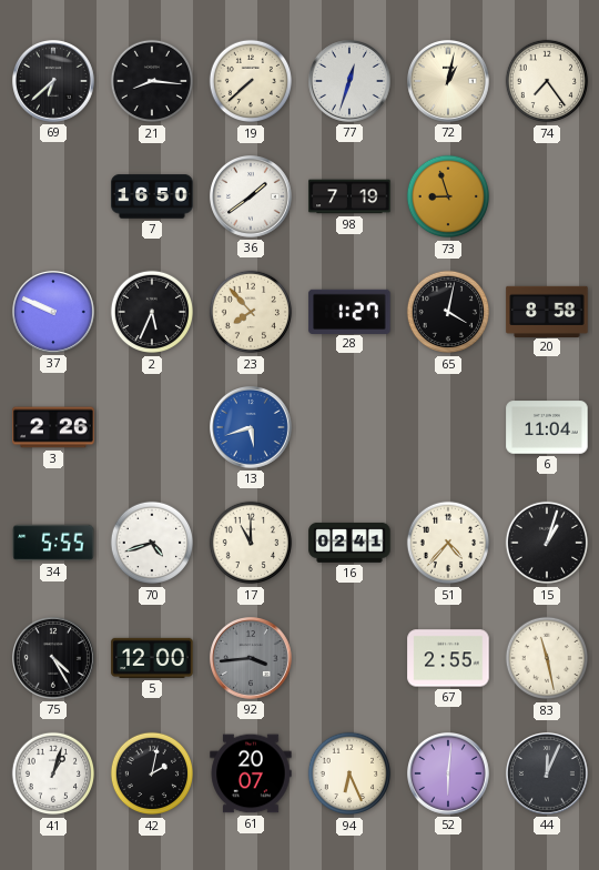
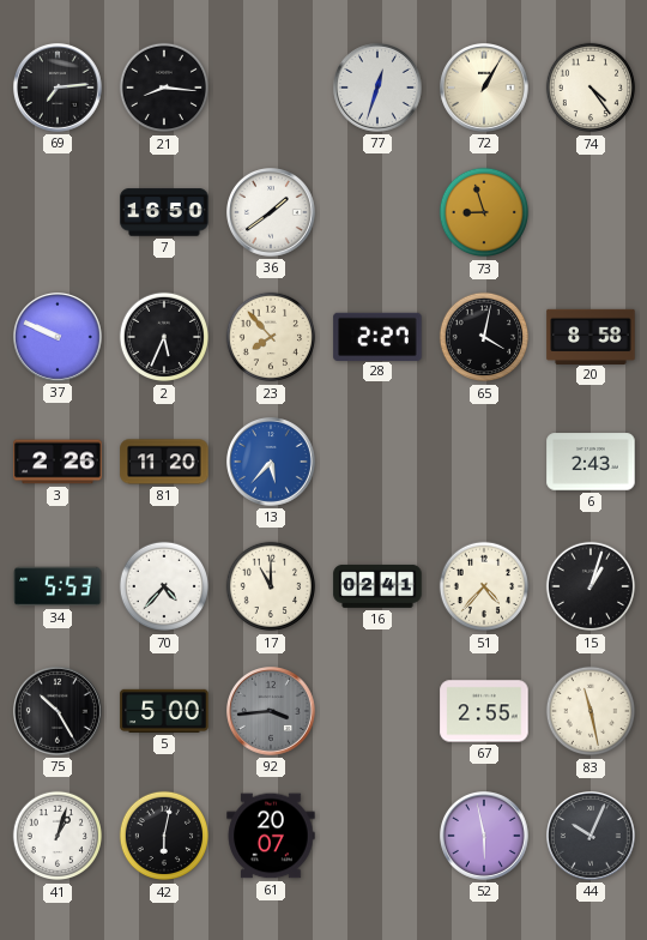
69: 6:38 -> 7:14
19: 7:38 -> none
72: 1:02 -> 1:05
74: 7:24 -> 4:24
98: 7:19 -> none
28: 1:27 -> 2:27
81: none -> 11:20
13: 5:42 -> 5:37
6: 11:04 -> 2:43
34: 5:55 -> 5:53
70: 4:42 -> 4:37
75: 4:25 -> 10:25
5: 12:00 -> 5:00
42: 2:02 -> 6:02
94: 6:26 -> none
52: 6:01 -> 5:58
44: 12:04 -> 10:04
